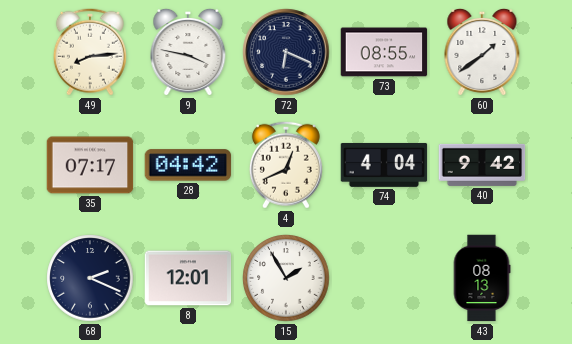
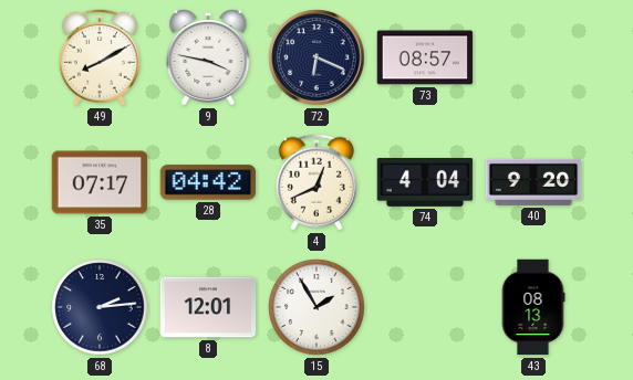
49: 8:14 -> 8:10
73: 08:55 -> 08:57
60: 1:39 -> none
40: 9:42 -> 9:20
68: 2:19 -> 2:14
